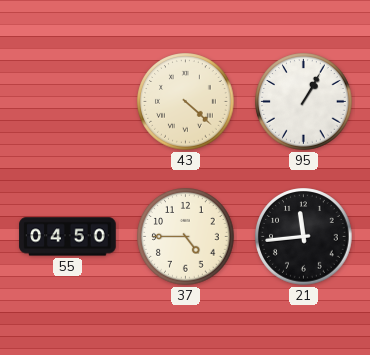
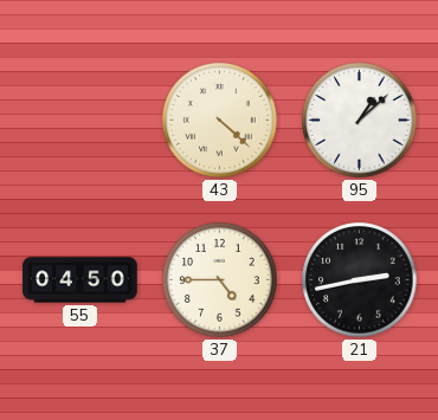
95: 1:05 -> 1:08
21: 11:44 -> 2:43
